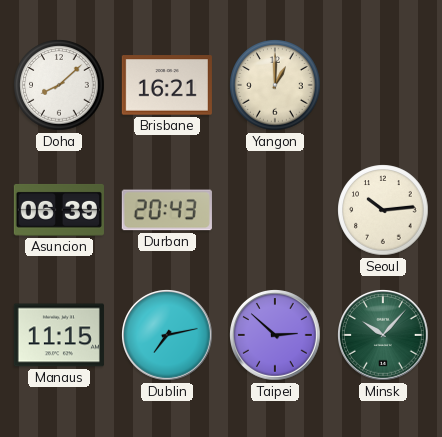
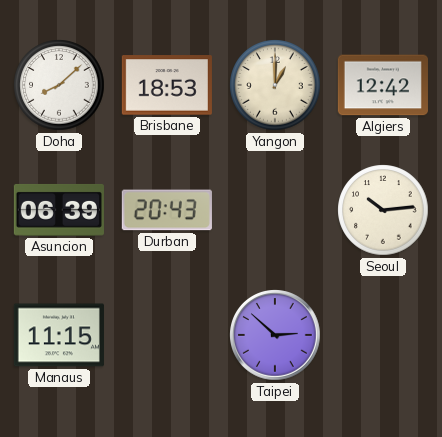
Brisbane: 16:21 -> 18:53
Algiers: none -> 12:42
Dublin: 7:13 -> none
Minsk: 10:07 -> none
